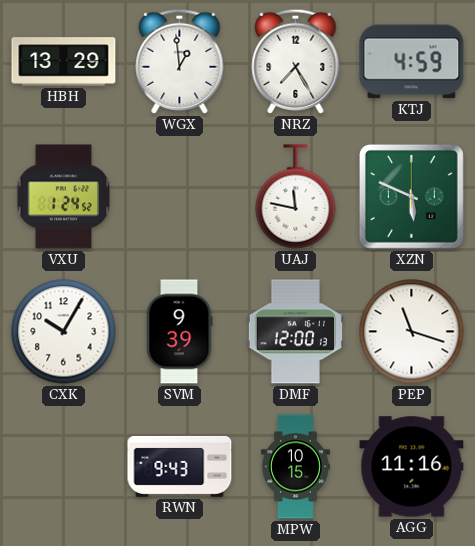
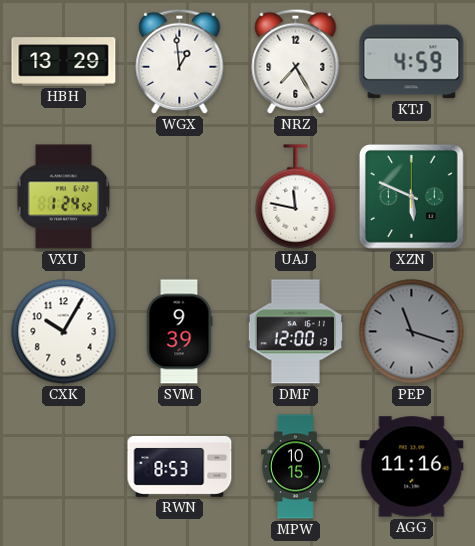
PEP dial: white -> grey
RWN: 9:43 -> 8:53
